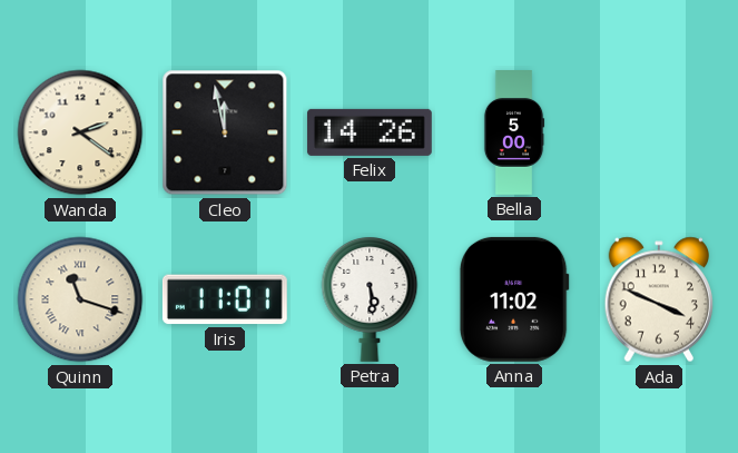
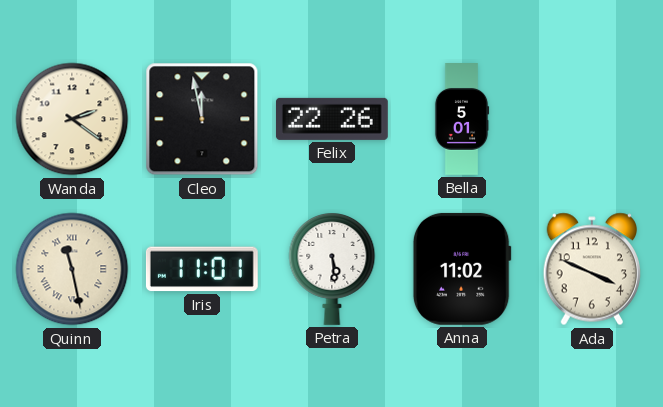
Felix: 14:26 -> 22:26
Bella: 5:00 -> 5:01
Quinn: 11:18 -> 11:28
